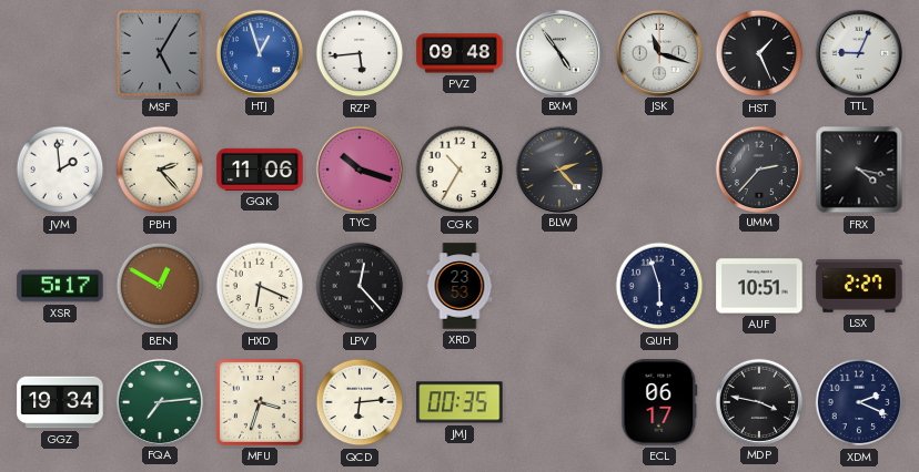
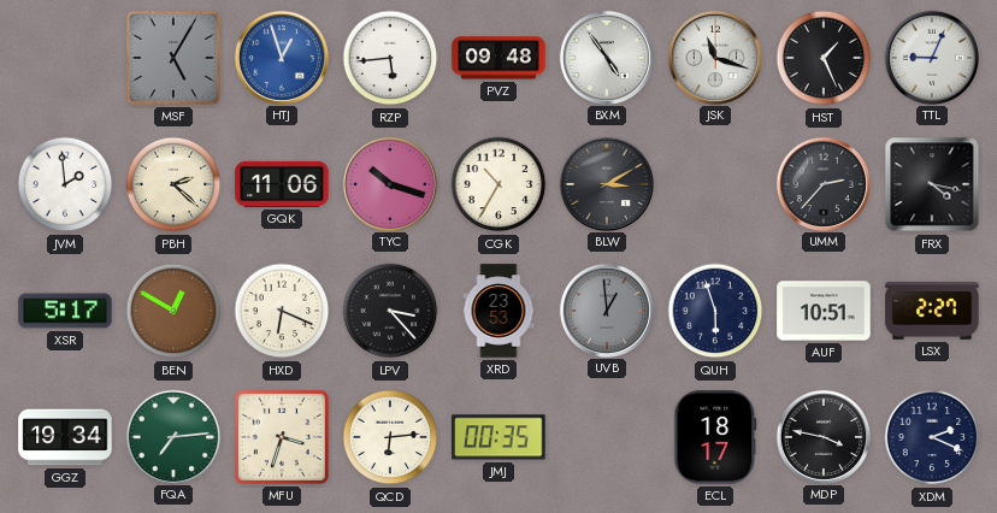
PBH: 2:23 -> 2:22
BLW: 2:23 -> 3:10
LPV: 12:23 -> 3:23
UVB: none -> 12:59
ECL: 06:17 -> 18:17
